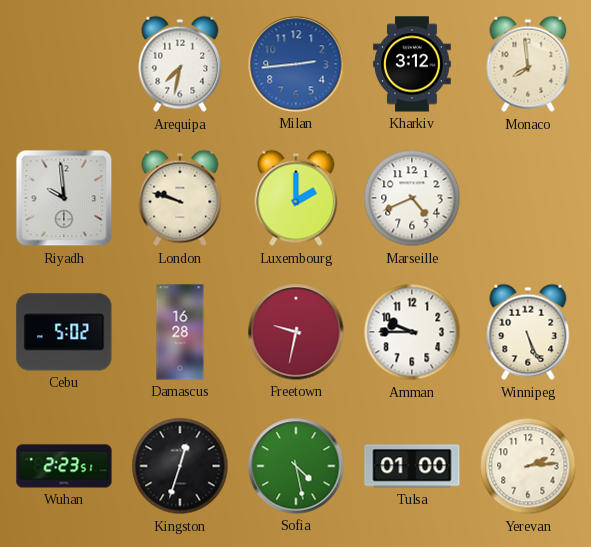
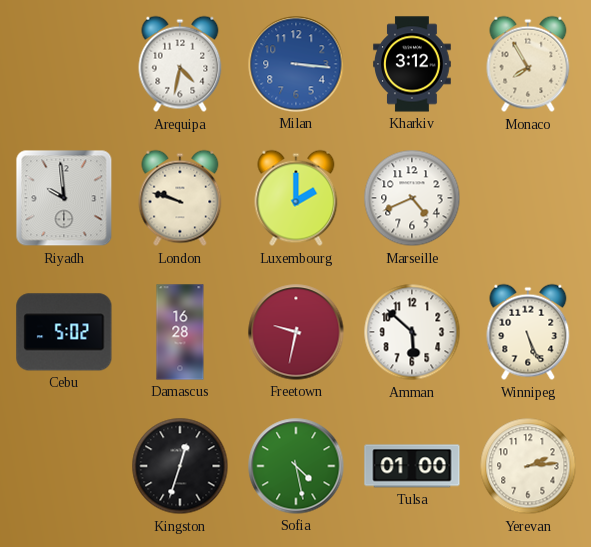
Arequipa: 7:32 -> 4:32
Milan: 2:44 -> 3:16
Monaco: 7:59 -> 7:55
Amman: 9:45 -> 5:52
Wuhan: 2:23 -> none
